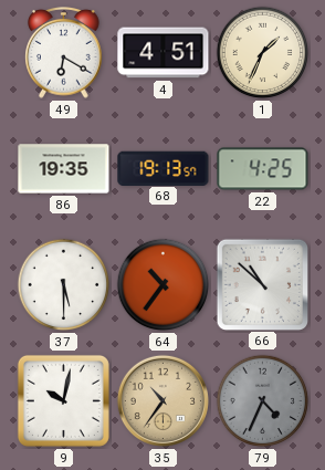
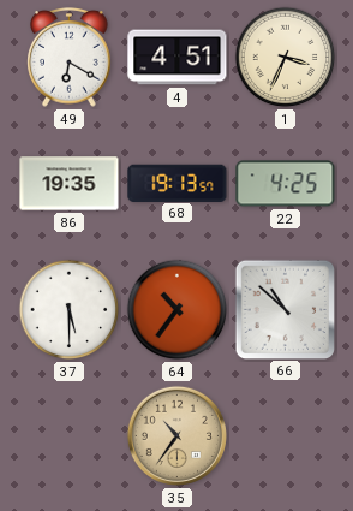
1: 1:34 -> 3:34
9: 10:02 -> none
79: 4:34 -> none
